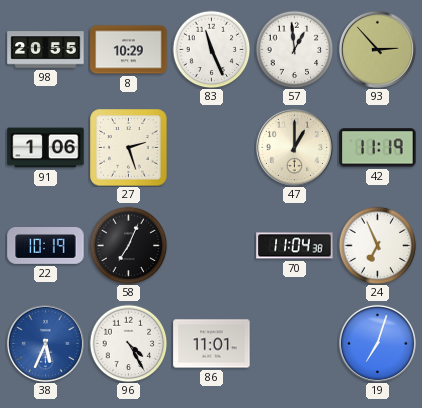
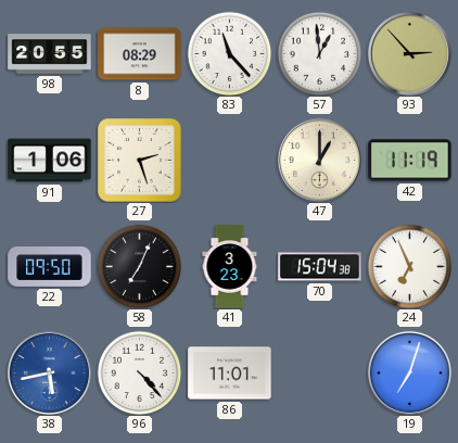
8: 10:29 -> 08:29
83: 11:26 -> 11:23
22: 10:19 -> 09:50
41: none -> 3:23
70: 11:04 -> 15:04
38: 5:34 -> 5:43
96: 4:25 -> 4:23
